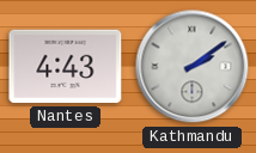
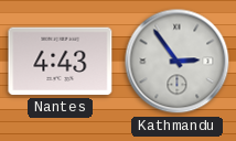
Kathmandu: 2:09 -> 2:54
